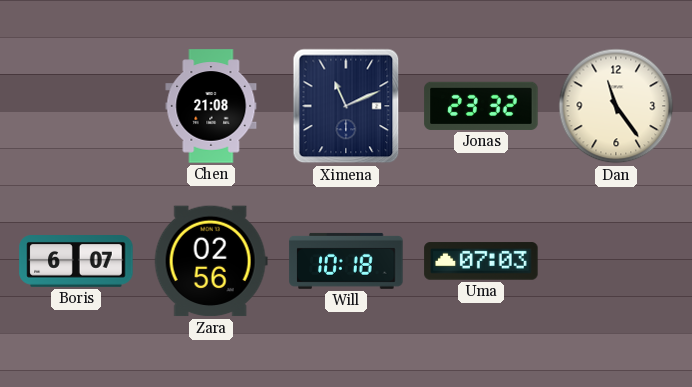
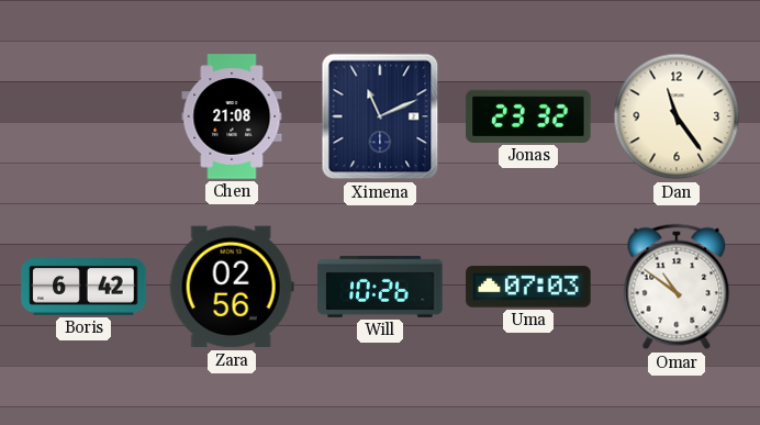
Boris: 6:07 -> 6:42
Will: 10:18 -> 10:26
Omar: none -> 10:51
